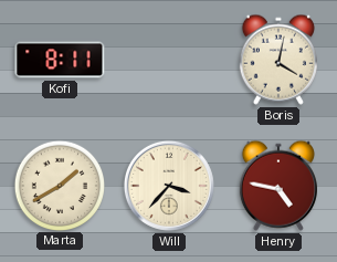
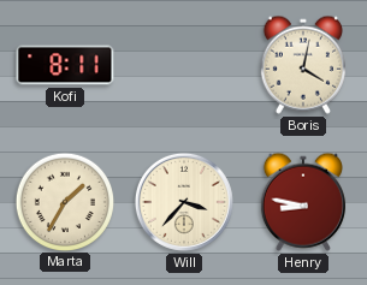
Marta: 1:40 -> 1:35
Henry: 4:47 -> 8:47
